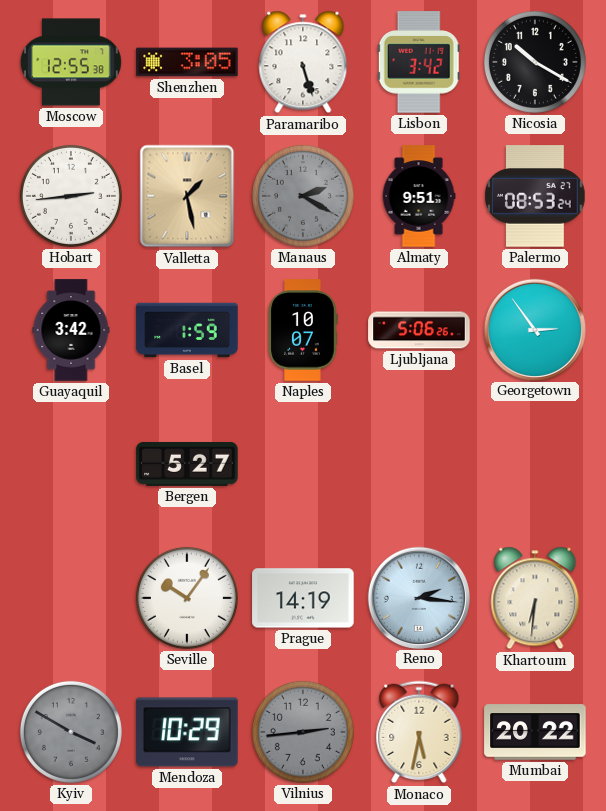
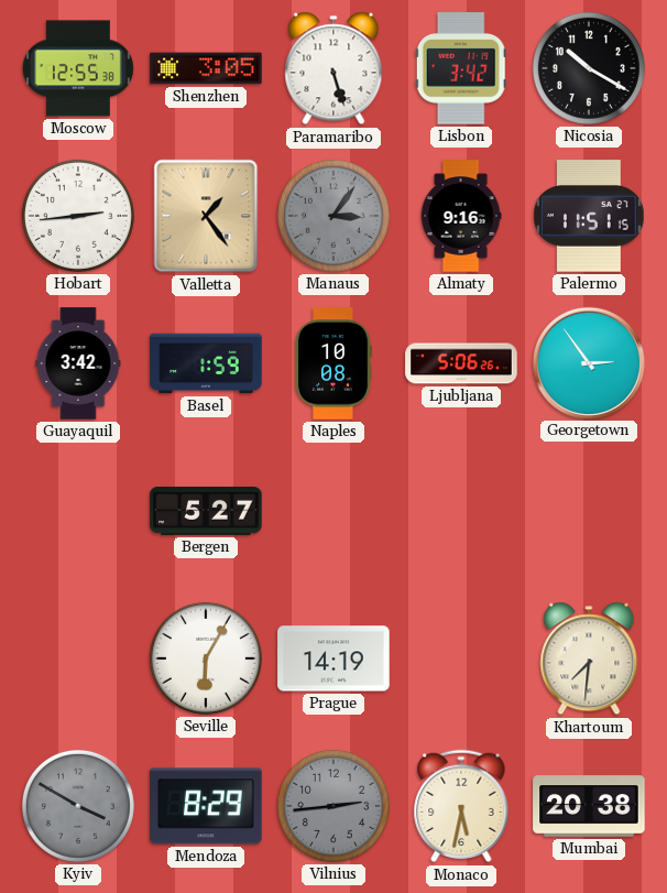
Valletta: 1:28 -> 1:24
Manaus: 2:20 -> 3:06
Almaty: 9:51 -> 9:16
Palermo: 08:53 -> 11:51
Naples: 10:07 -> 10:08
Seville: 10:06 -> 6:05
Reno: 2:16 -> none
Khartoum: 6:31 -> 7:31
Mendoza: 10:29 -> 8:29
Mumbai: 20:22 -> 20:38
